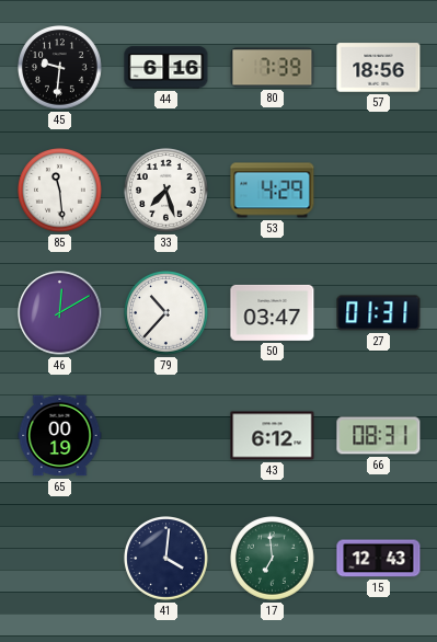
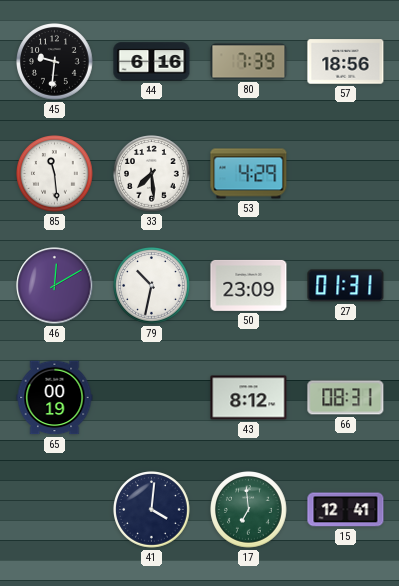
33: 7:27 -> 7:29
79: 10:37 -> 10:32
50: 03:47 -> 23:09
43: 6:12 -> 8:12
15: 12:43 -> 12:41
